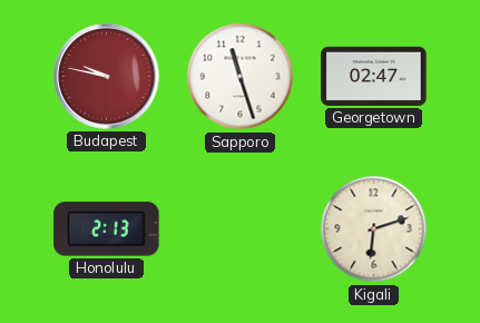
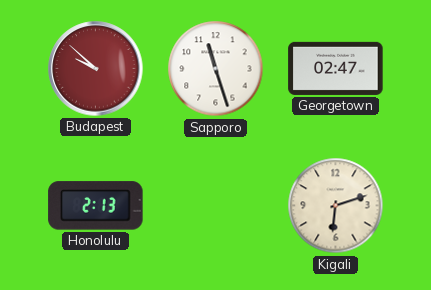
Budapest: 9:47 -> 9:52
